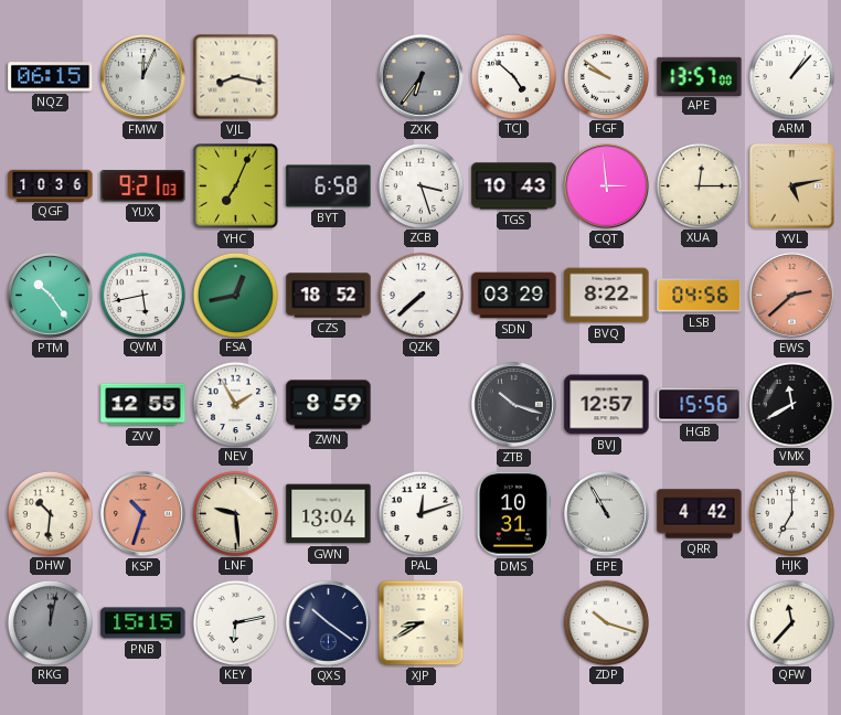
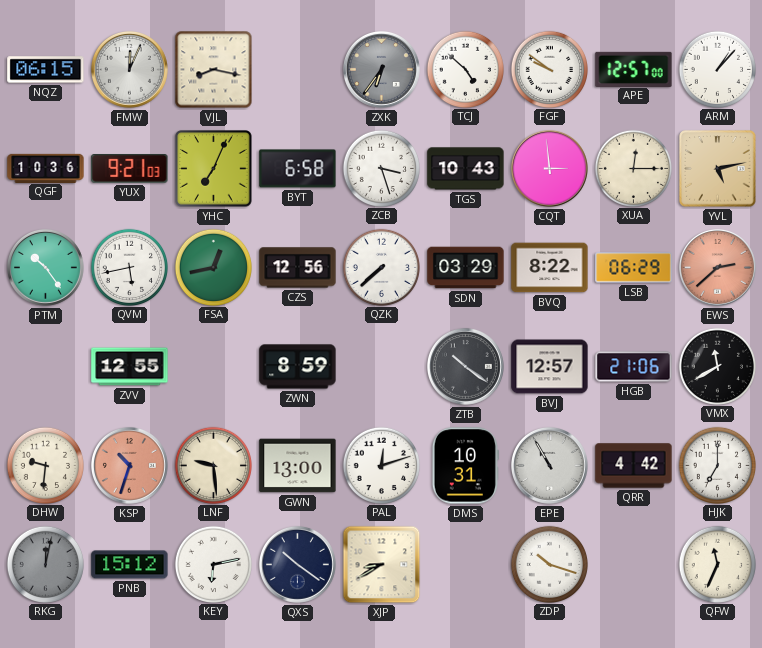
APE: 13:57 -> 12:57
CZS: 18:52 -> 12:56
LSB: 04:56 -> 06:29
NEV: 1:55 -> none
ZTB: 10:18 -> 10:21
HGB: 15:56 -> 21:06
DHW: 10:31 -> 9:31
GWN: 13:04 -> 13:00
PNB: 15:15 -> 15:12
QFW: 11:37 -> 11:34
